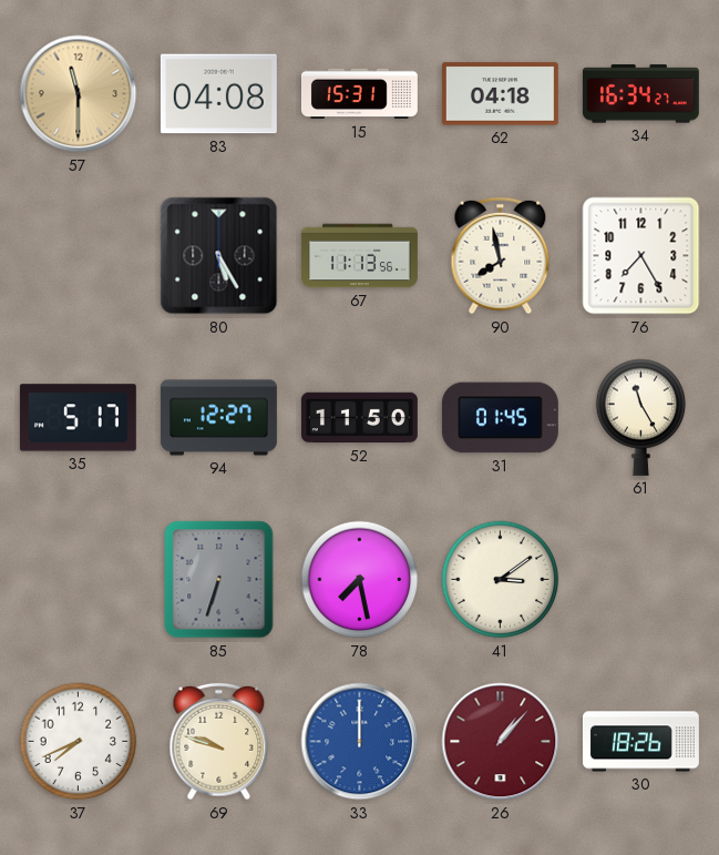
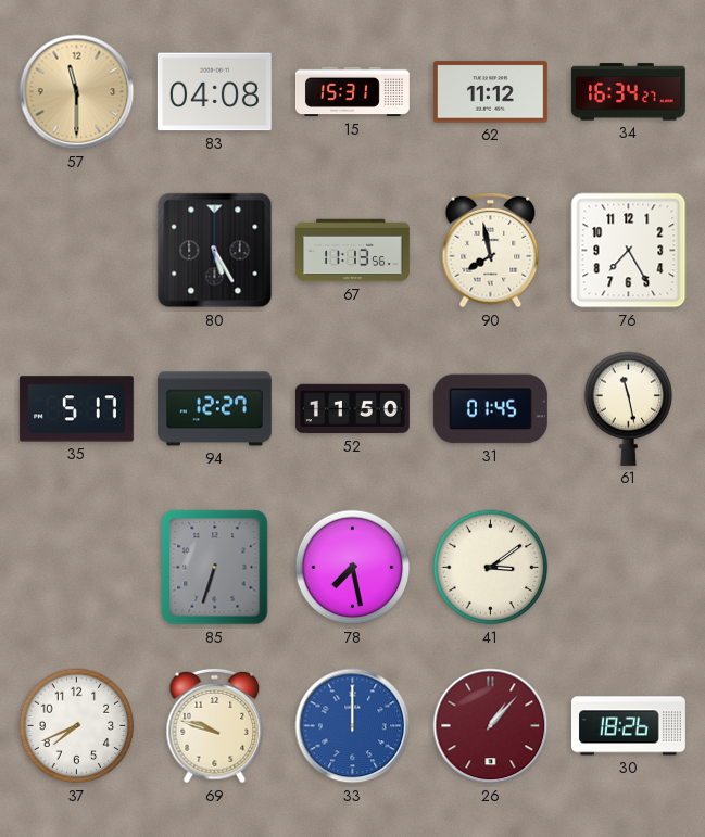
62: 04:18 -> 11:12
61: 11:25 -> 11:28
